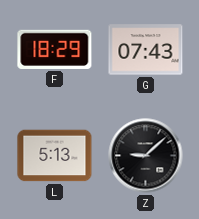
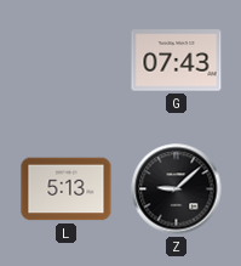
F: 18:29 -> none
